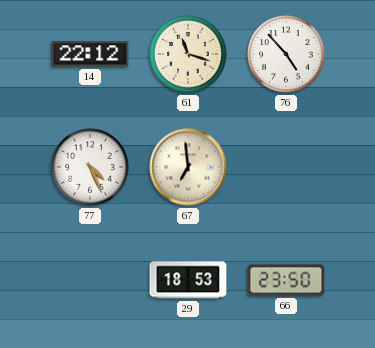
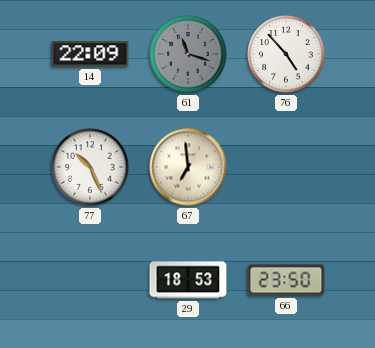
14: 22:12 -> 22:09
61 dial: cream -> grey
77: 4:26 -> 10:26
